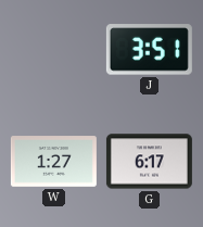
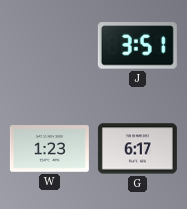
W: 1:27 -> 1:23
